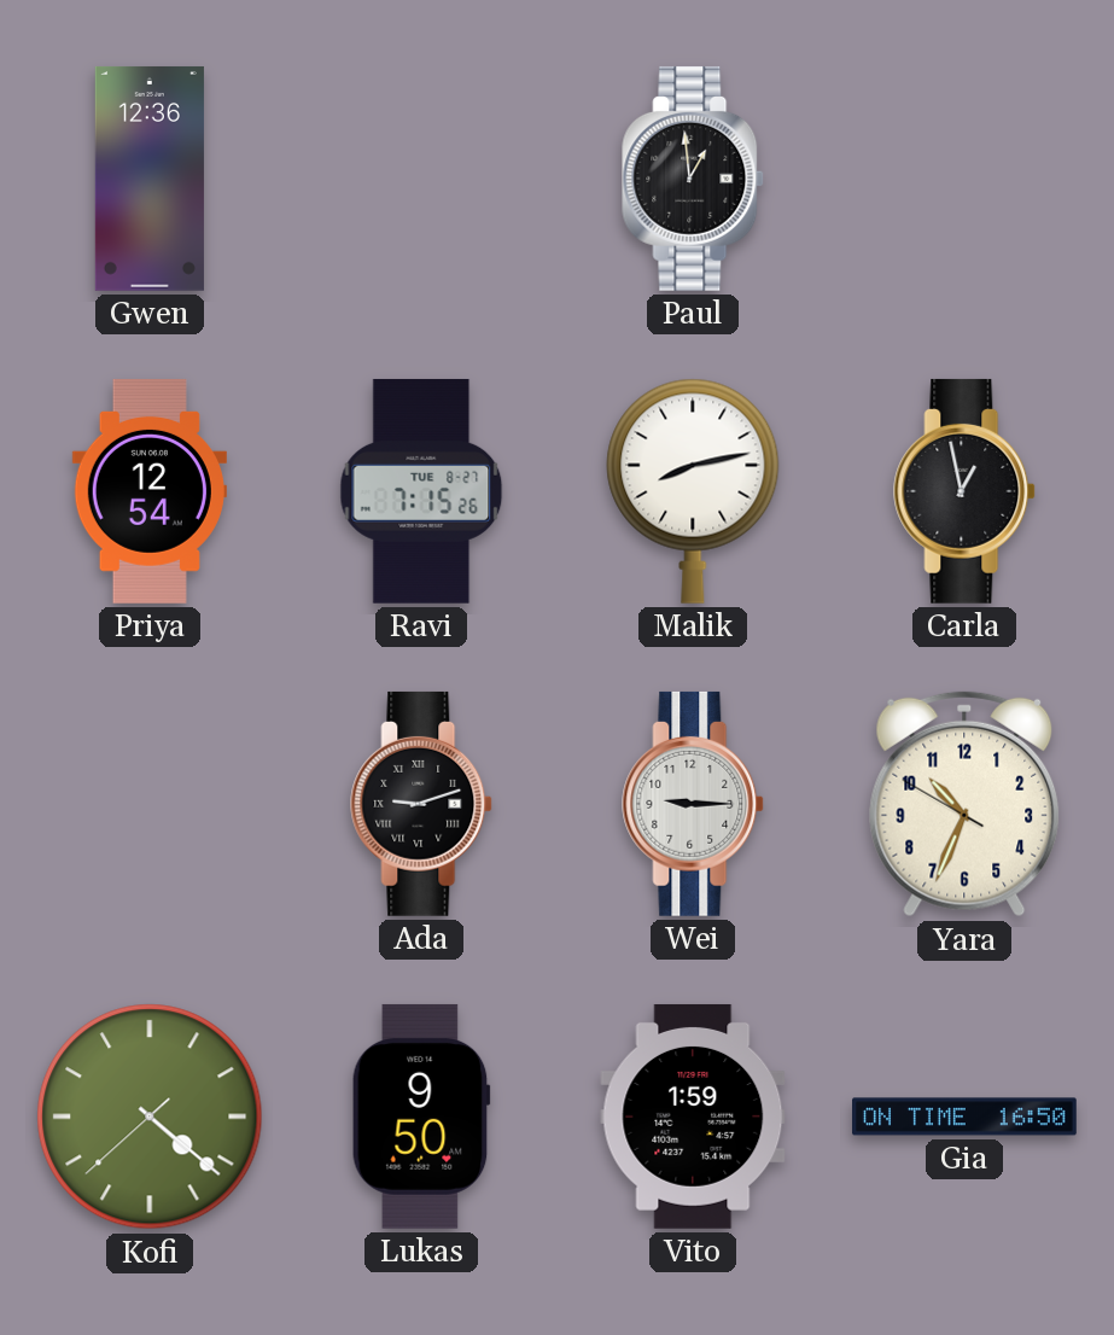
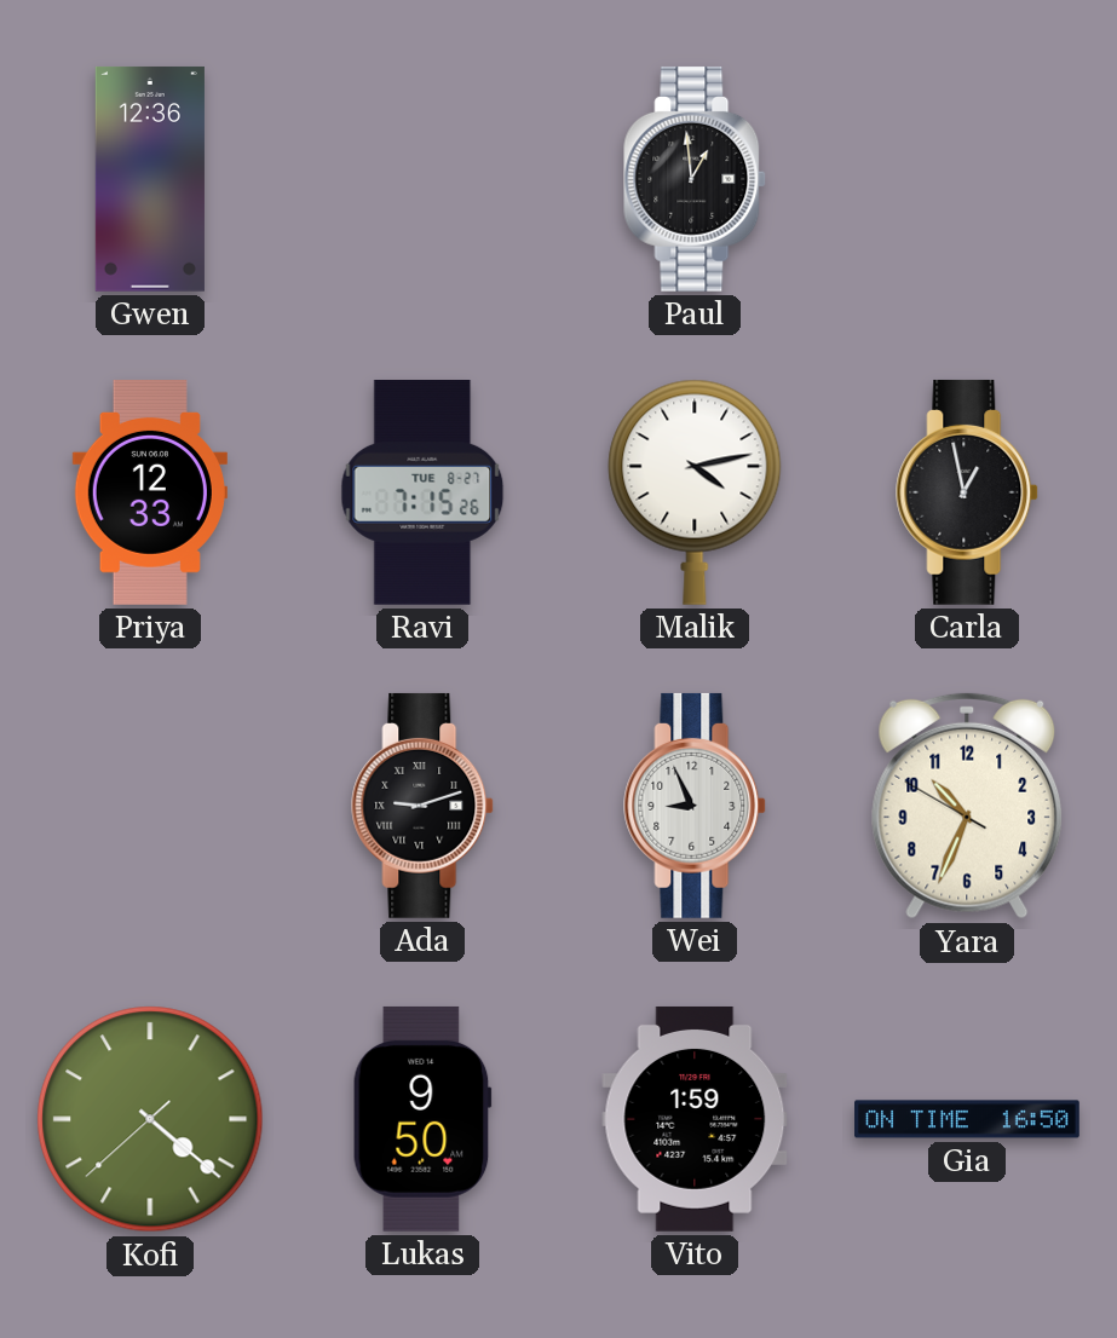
Priya: 12:54 -> 12:33
Malik: 8:13 -> 4:13
Wei: 9:15 -> 8:56
